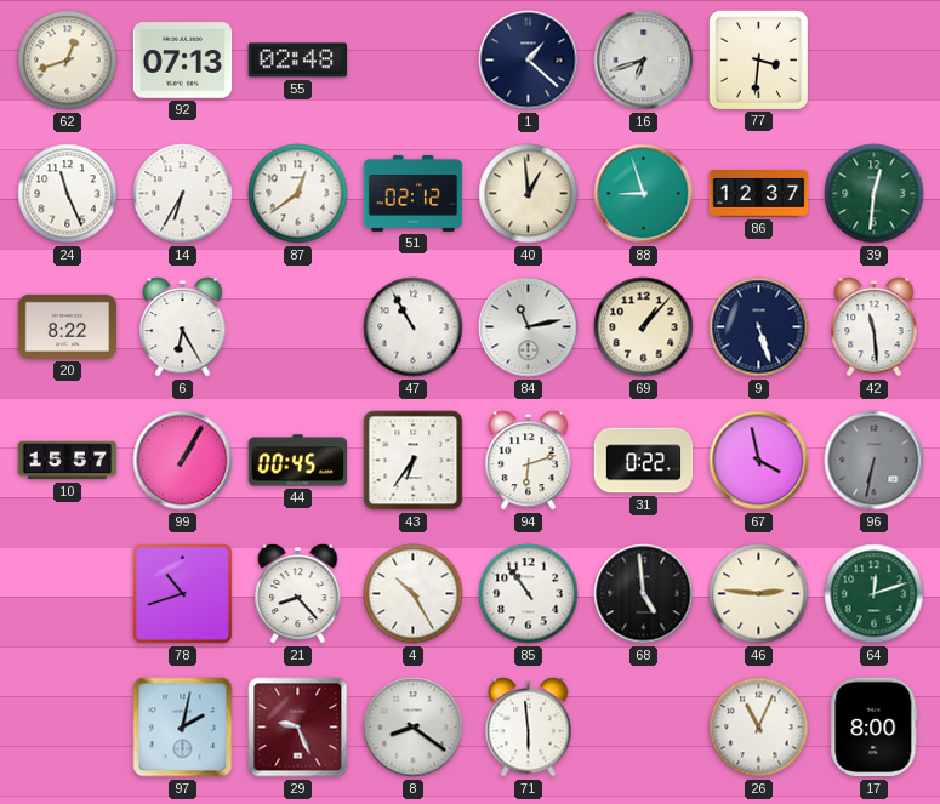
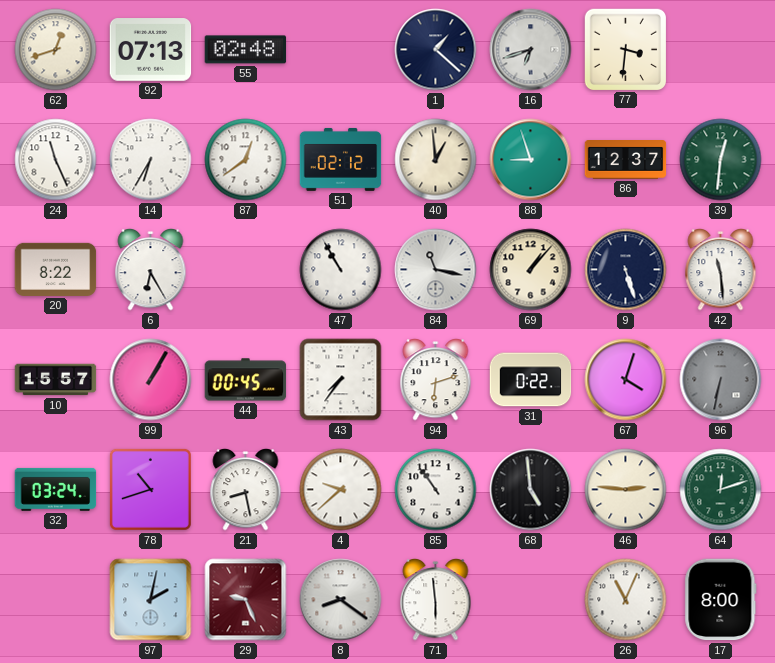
84: 11:13 -> 11:17
43: 6:36 -> 7:36
67: 3:58 -> 4:03
32: none -> 03:24
21: 8:23 -> 8:28
4: 10:25 -> 9:38
